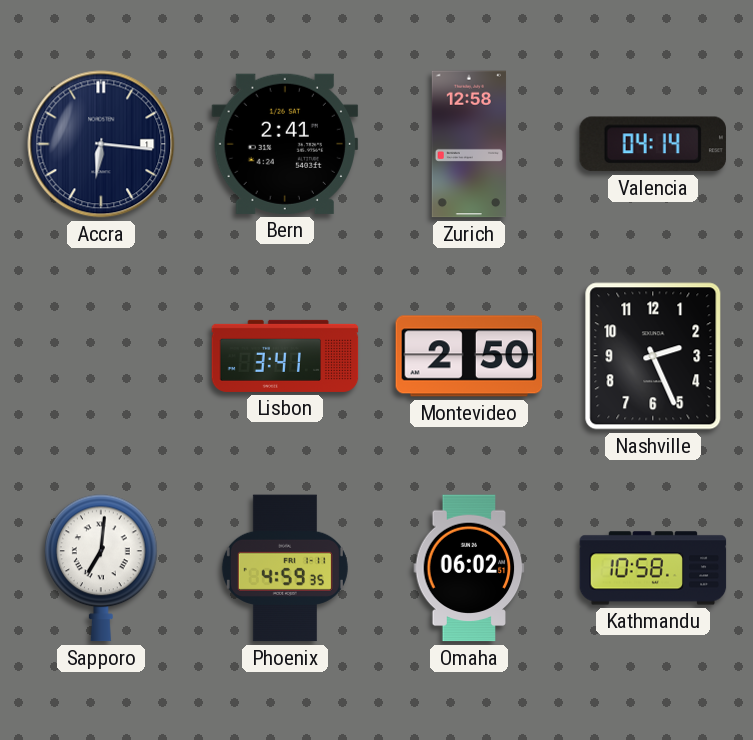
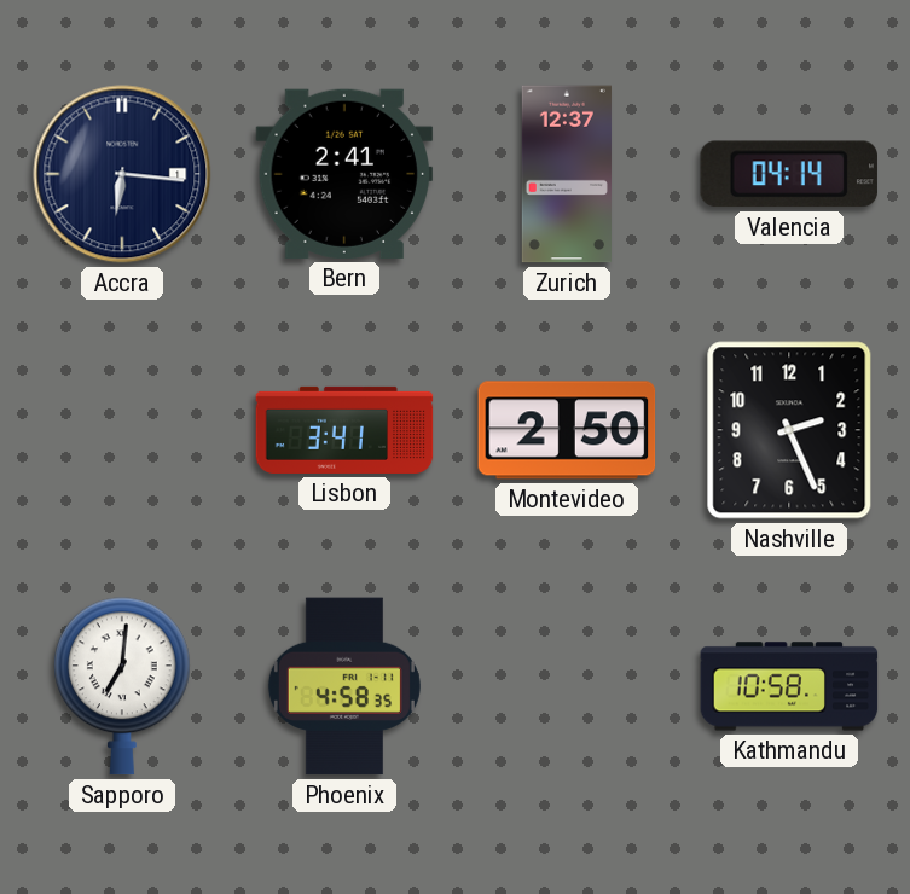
Zurich: 12:58 -> 12:37
Phoenix: 4:59 -> 4:58
Omaha: 06:02 -> none
